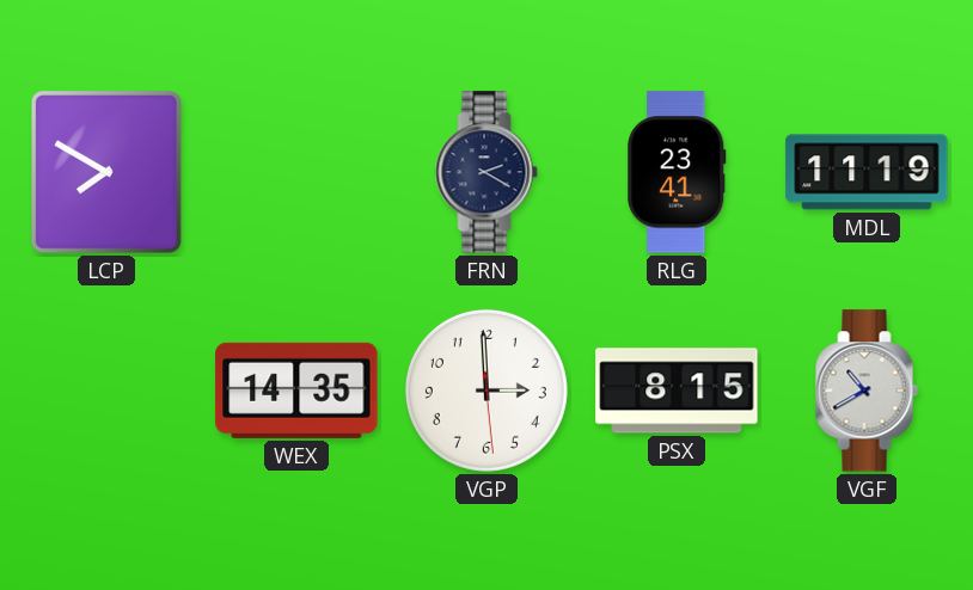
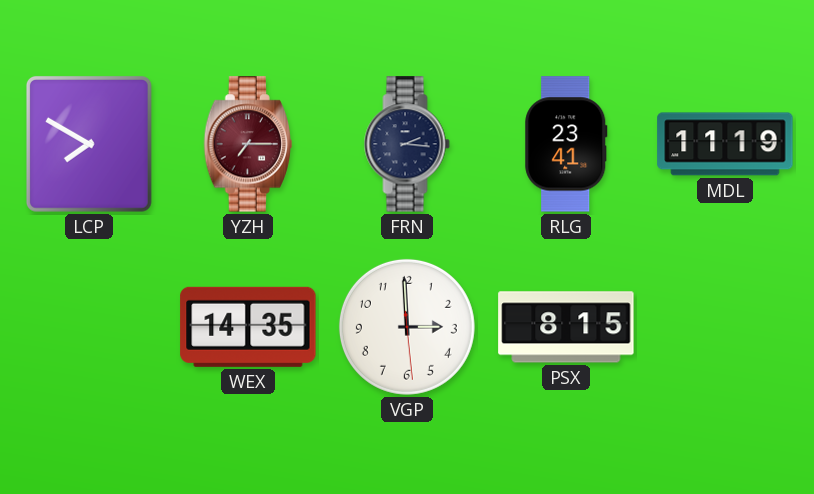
YZH: none -> 7:15
FRN: 2:20 -> 2:16
VGF: 10:40 -> none
